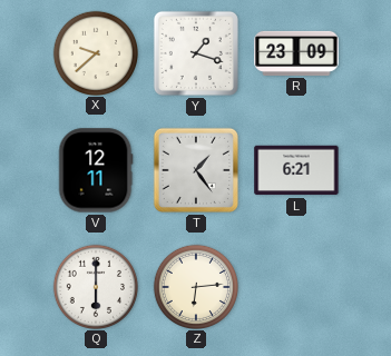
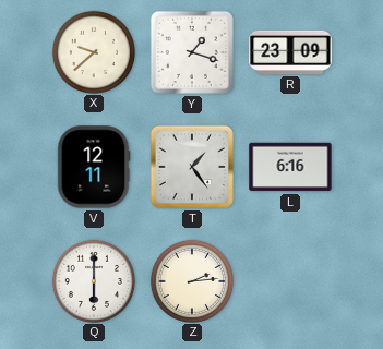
L: 6:21 -> 6:16
Z: 6:14 -> 2:14
